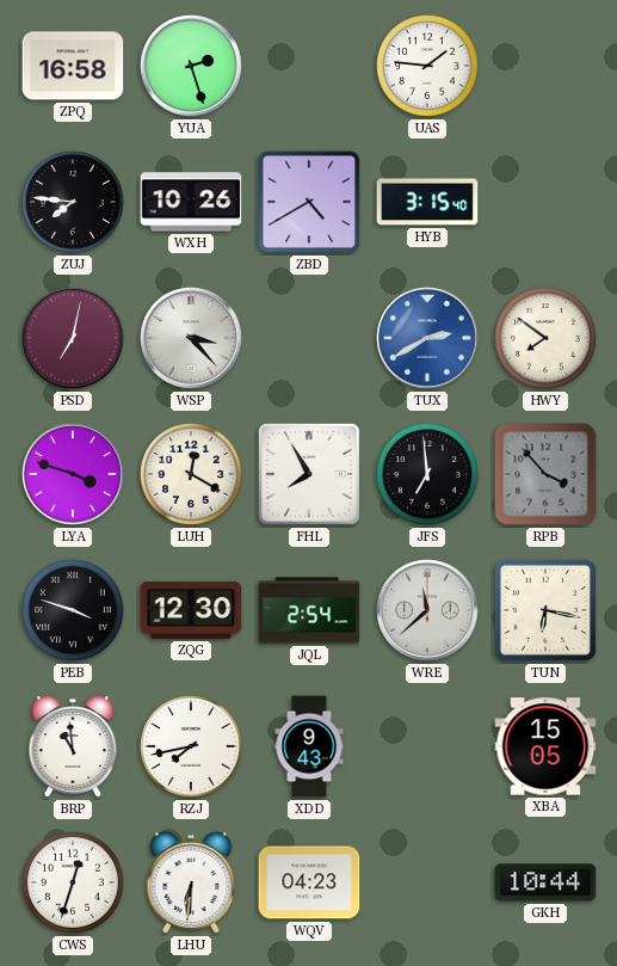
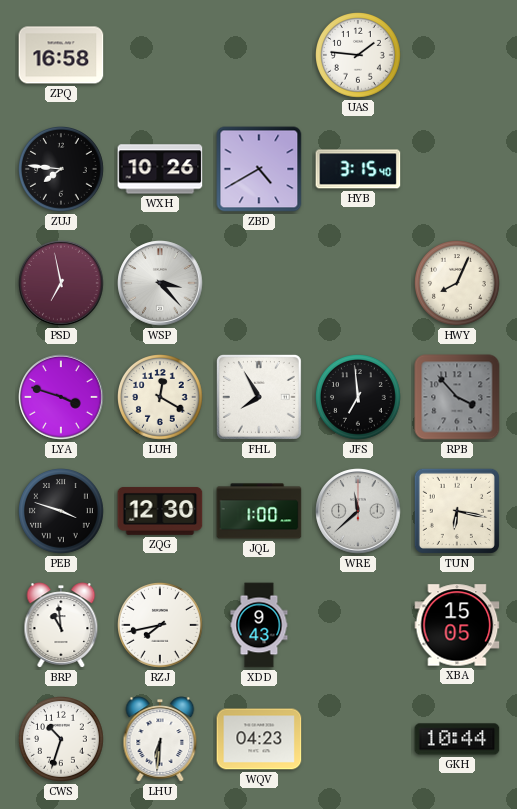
YUA: 2:27 -> none
PSD: 7:02 -> 6:58
TUX: 2:40 -> none
HWY: 7:51 -> 8:04
JQL: 2:54 -> 1:00
CWS: 12:33 -> 10:33
